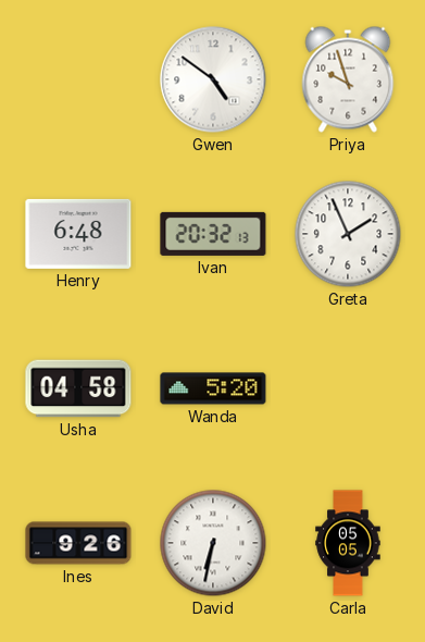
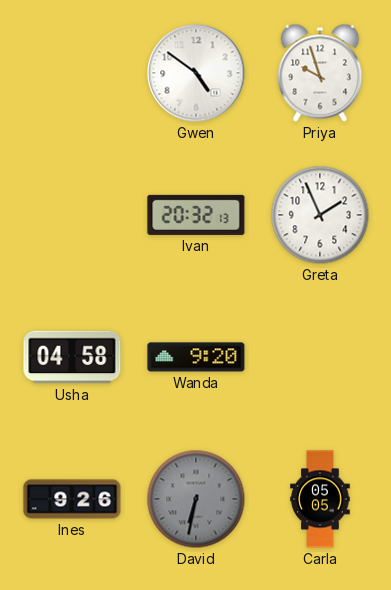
Henry: 6:48 -> none
Wanda: 5:20 -> 9:20
David dial: white -> grey
